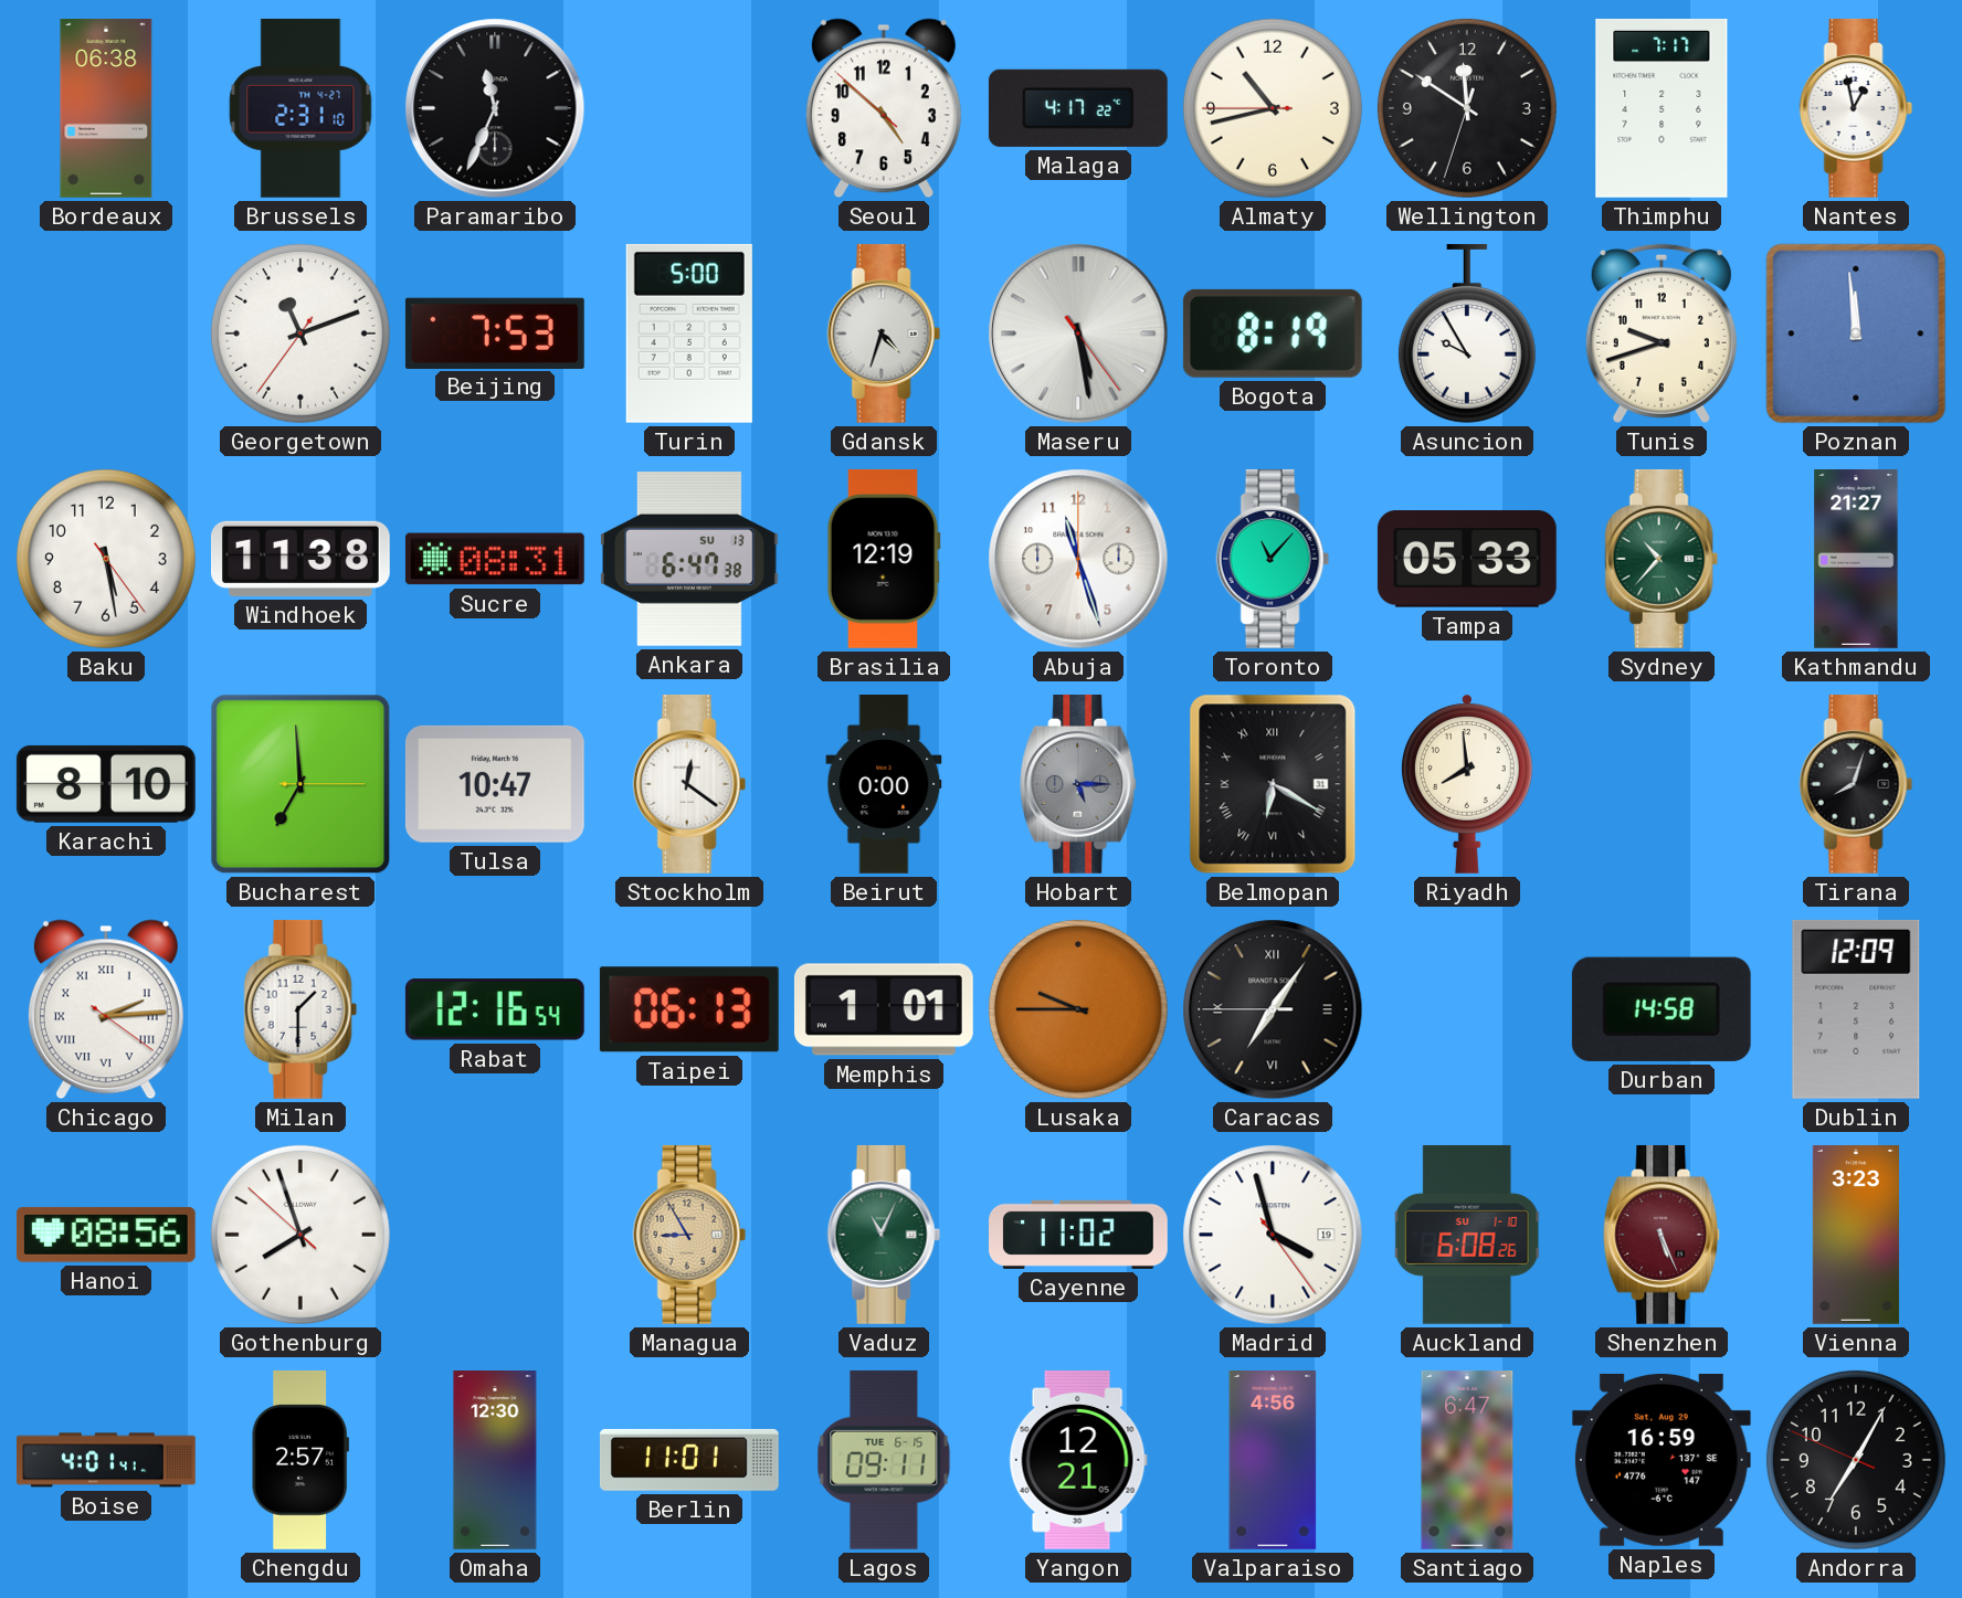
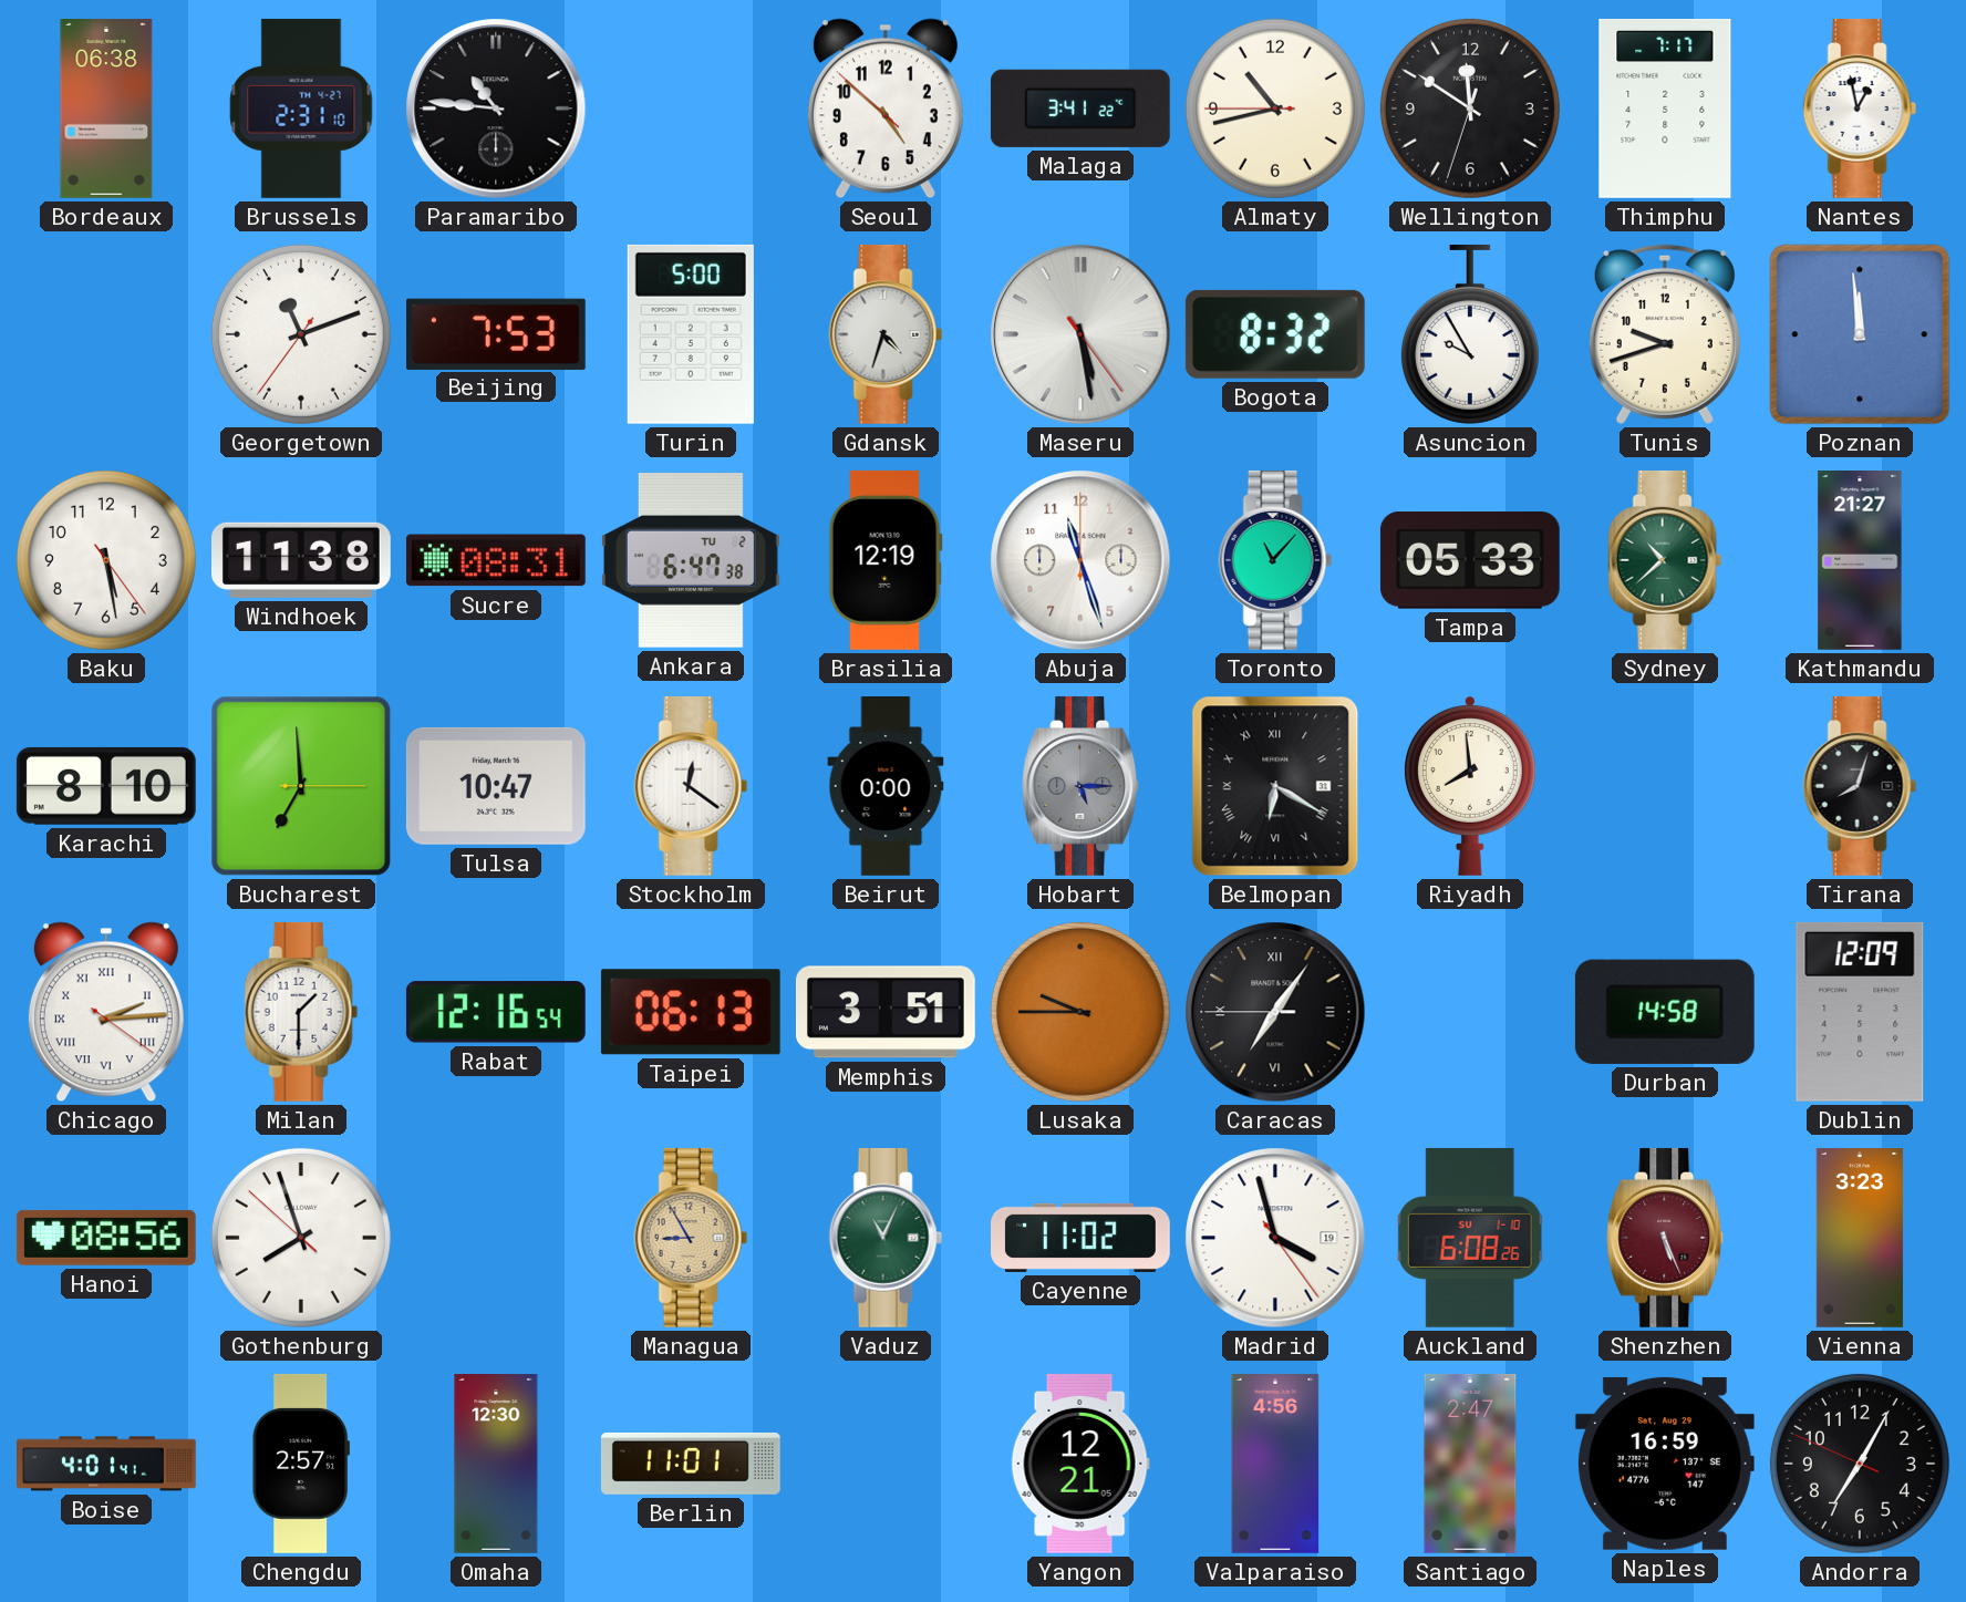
Paramaribo: 11:34 -> 10:46
Malaga: 4:17 -> 3:41
Bogota: 8:19 -> 8:32
Ankara date: SU 13 -> TU 2
Sydney: 10:37 -> 10:38
Memphis: 1:01 -> 3:51
Lagos: 09:11 -> none
Santiago: 6:47 -> 2:47
